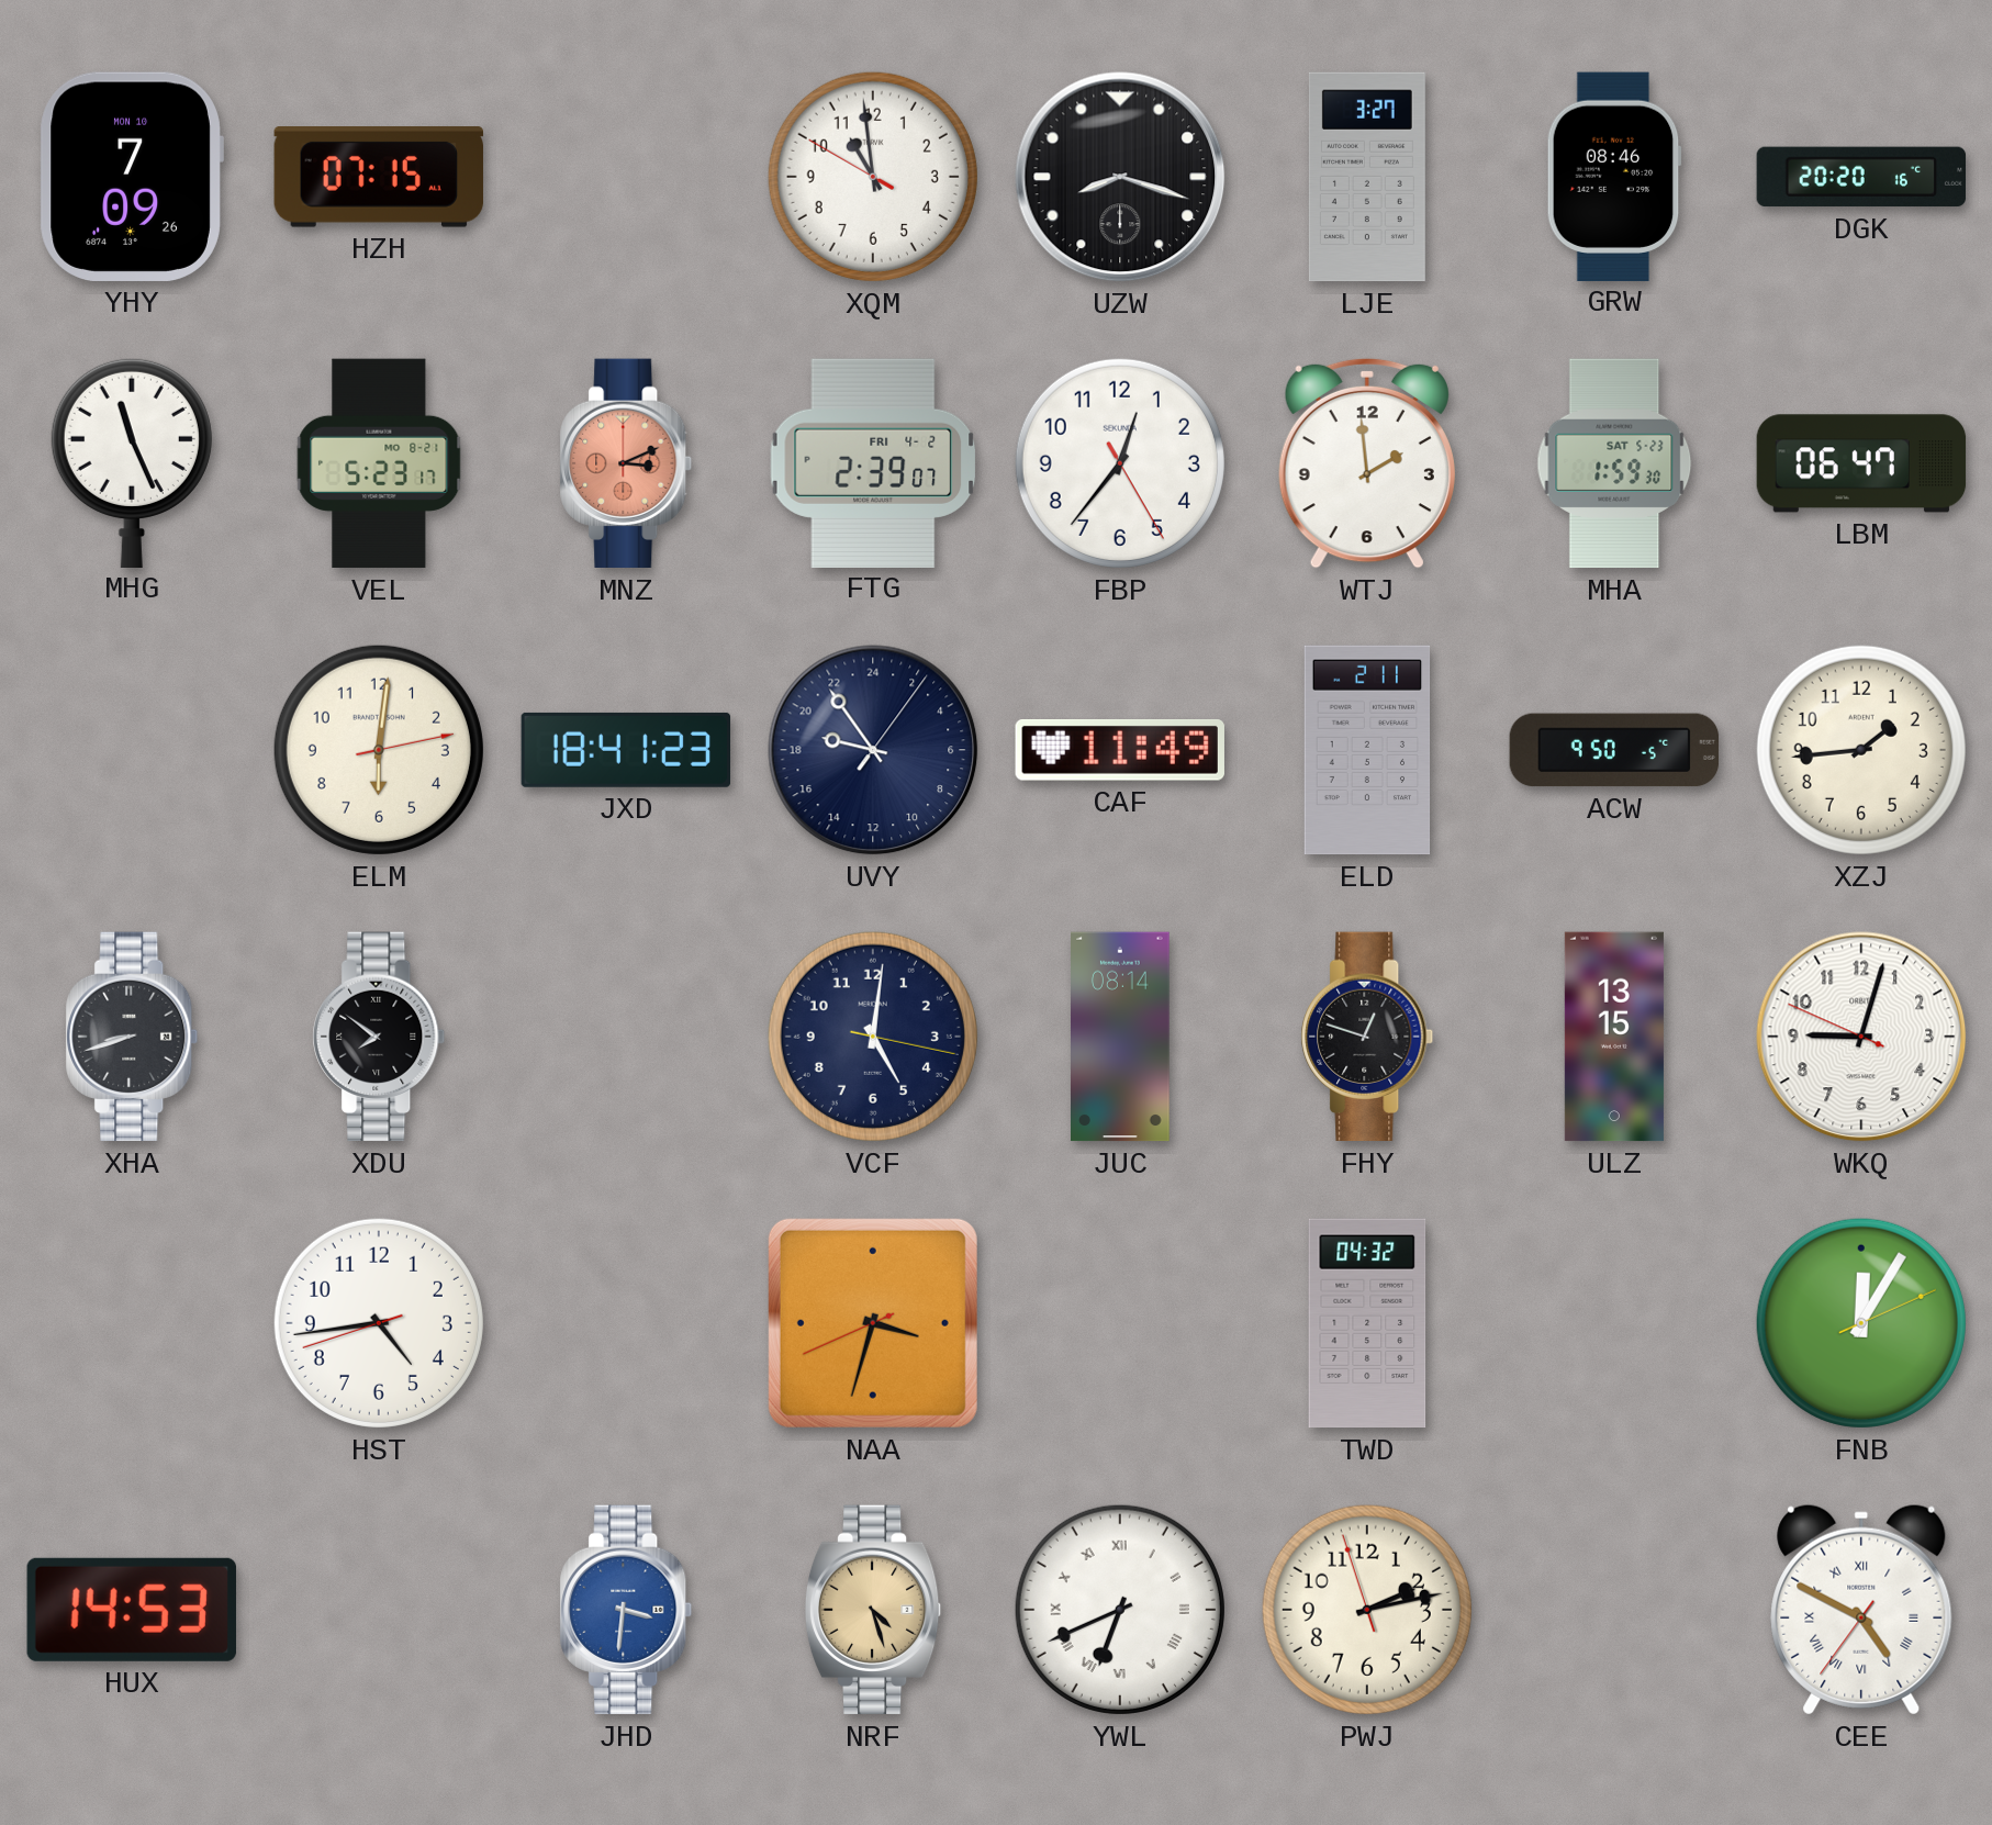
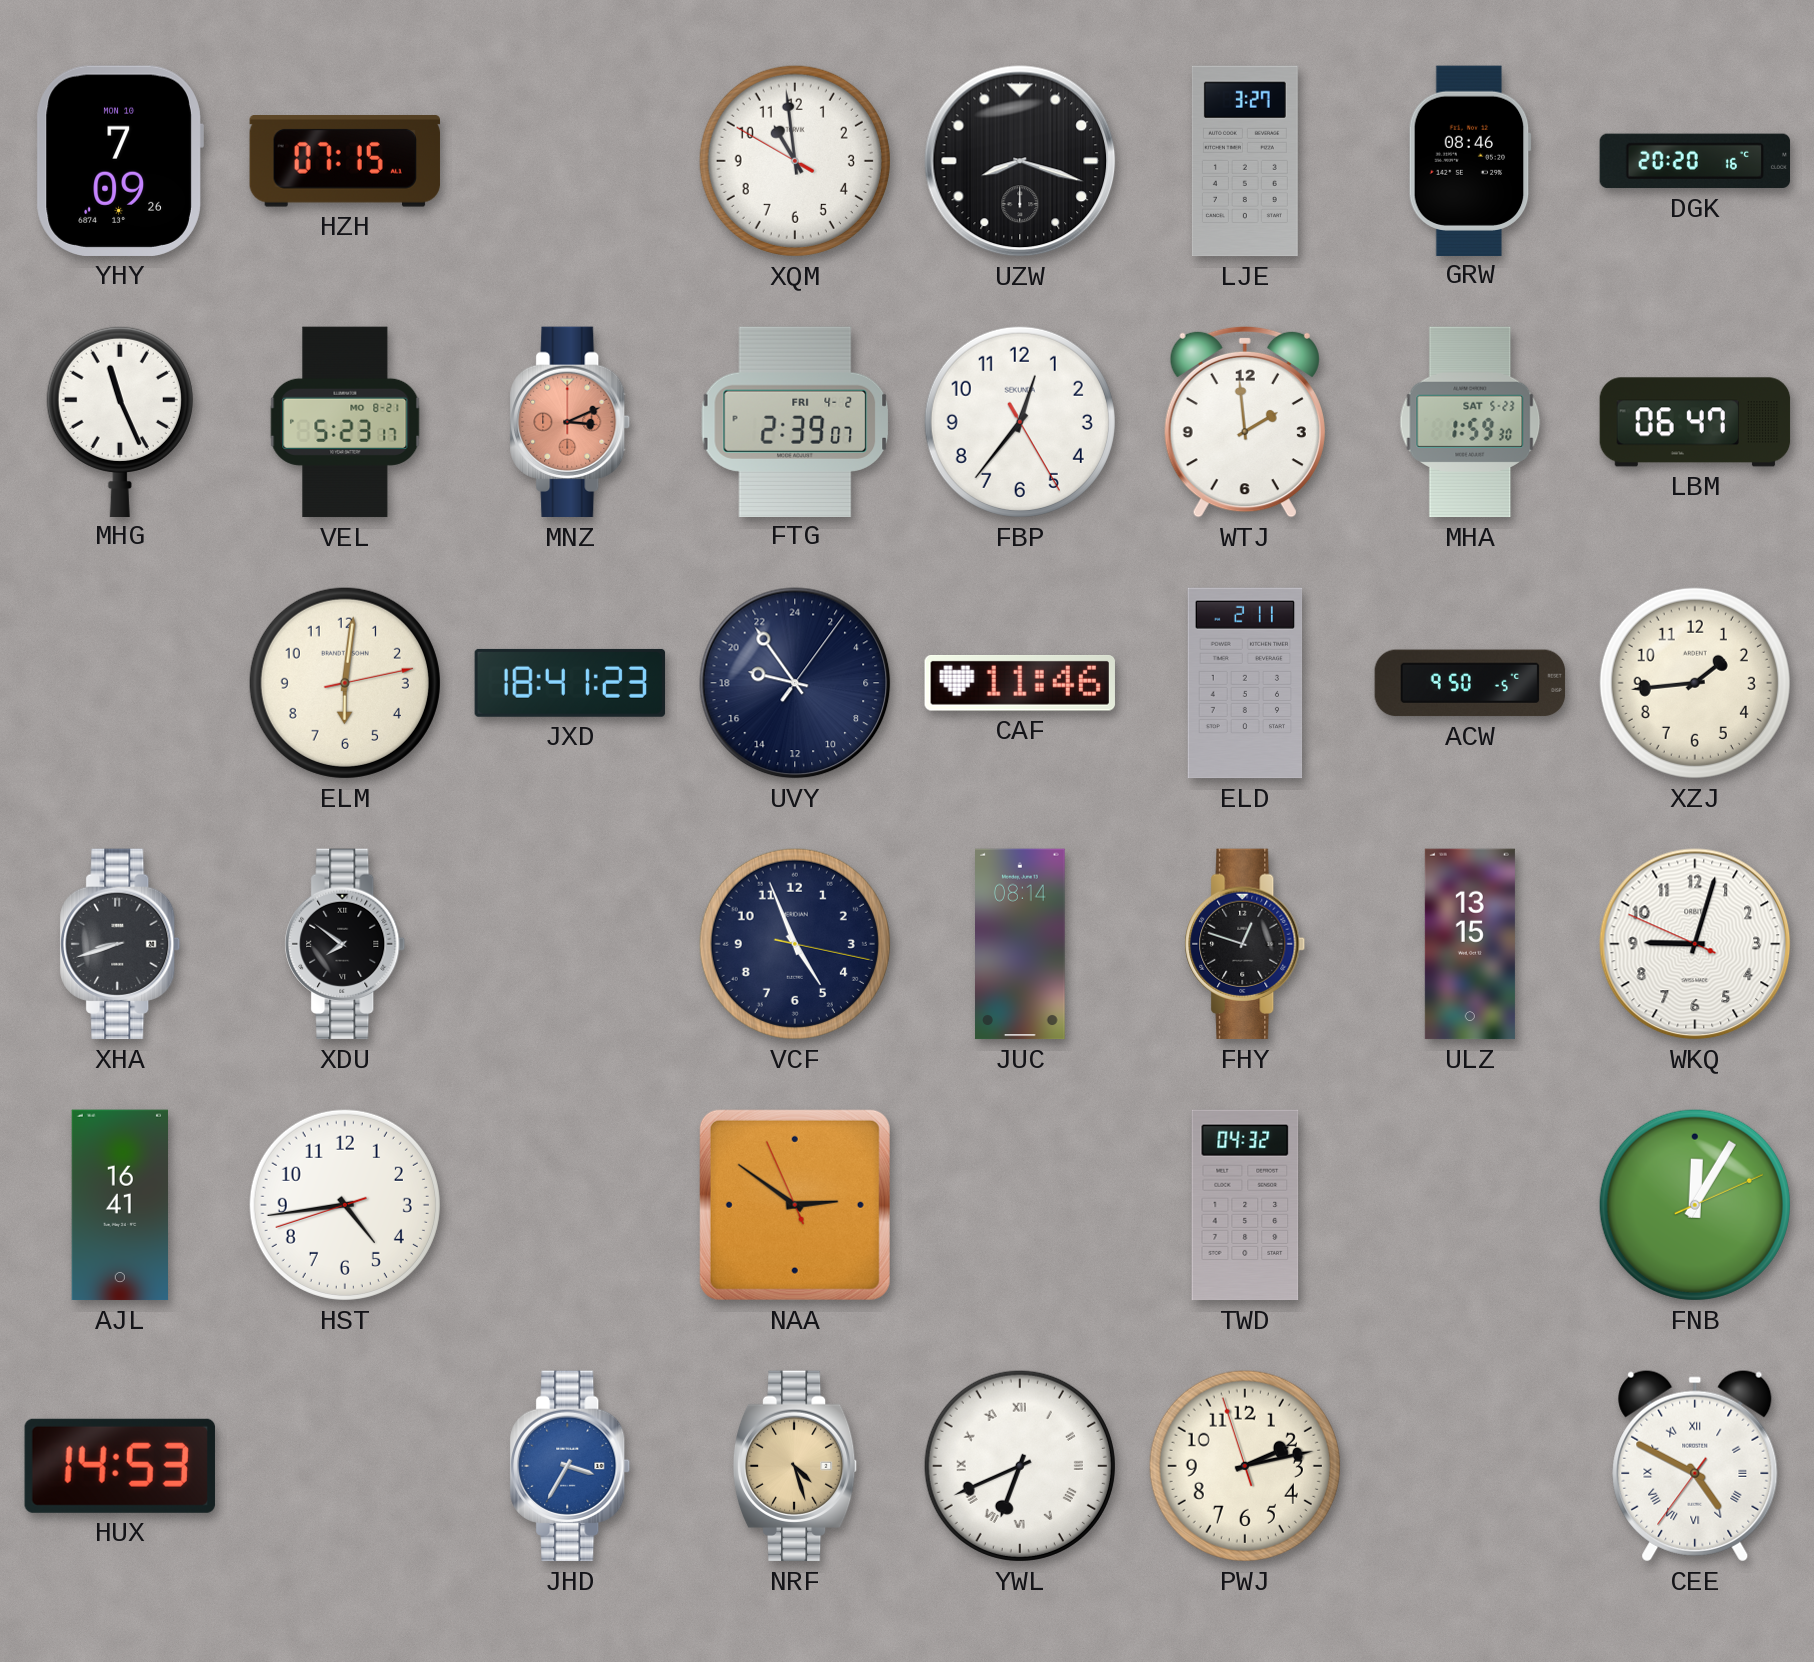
CAF: 11:49 -> 11:46
VCF: 5:01 -> 4:56
AJL: none -> 16:41
NAA: 3:32 -> 2:50
JHD: 3:31 -> 3:35
